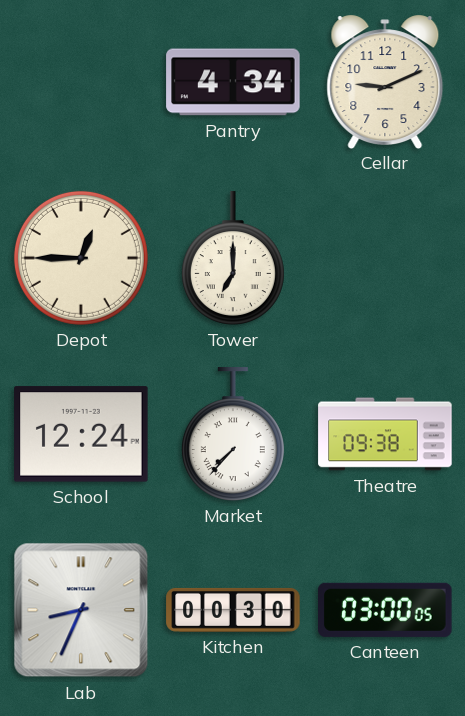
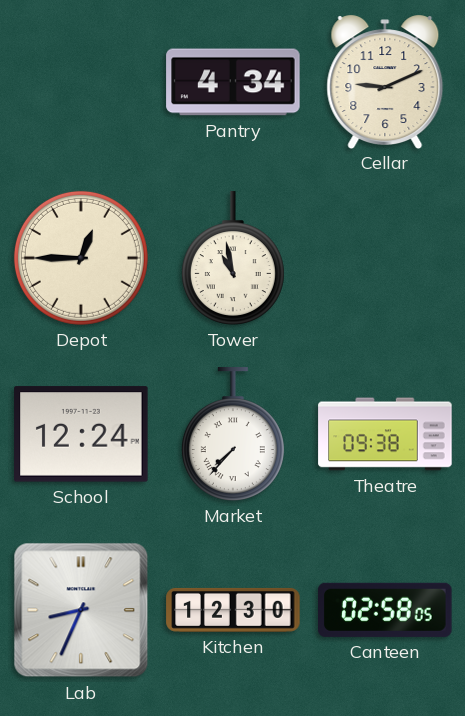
Tower: 7:00 -> 10:58
Kitchen: 00:30 -> 12:30
Canteen: 03:00 -> 02:58
